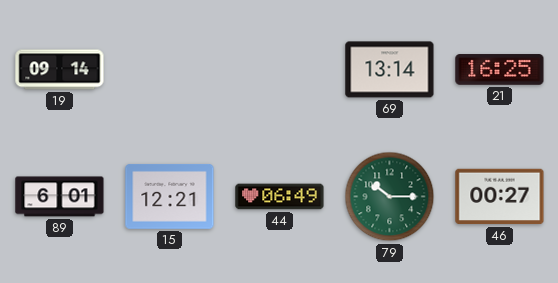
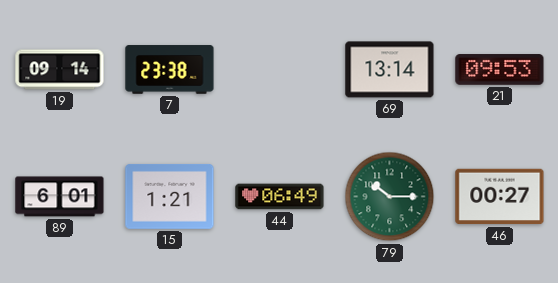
7: none -> 23:38
21: 16:25 -> 09:53
15: 12:21 -> 1:21
